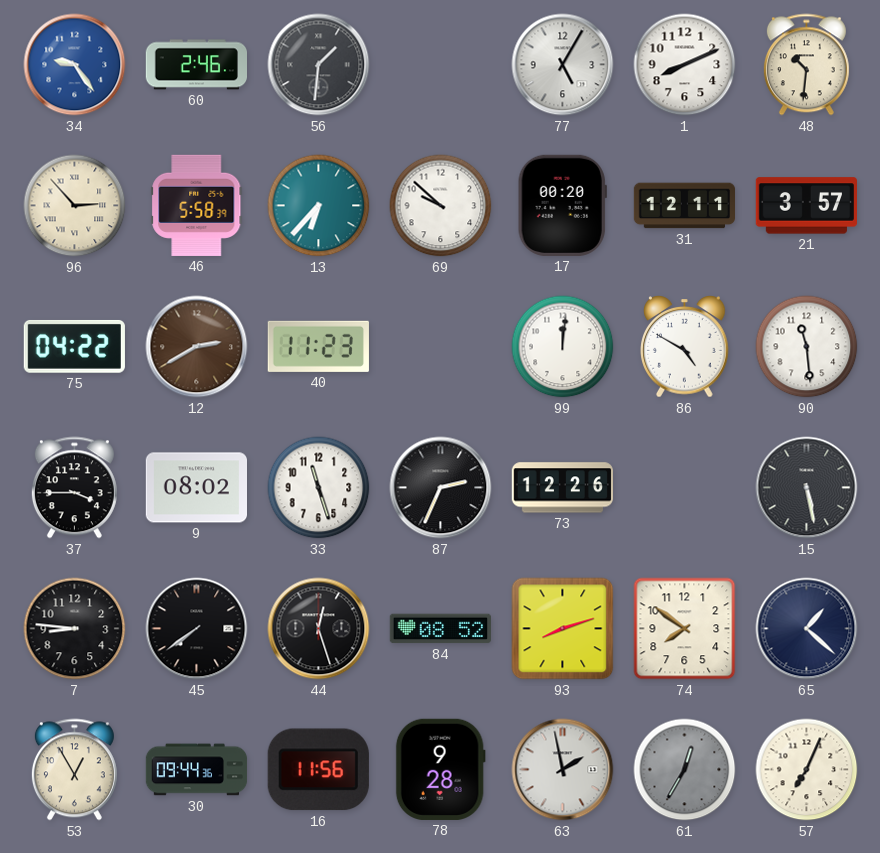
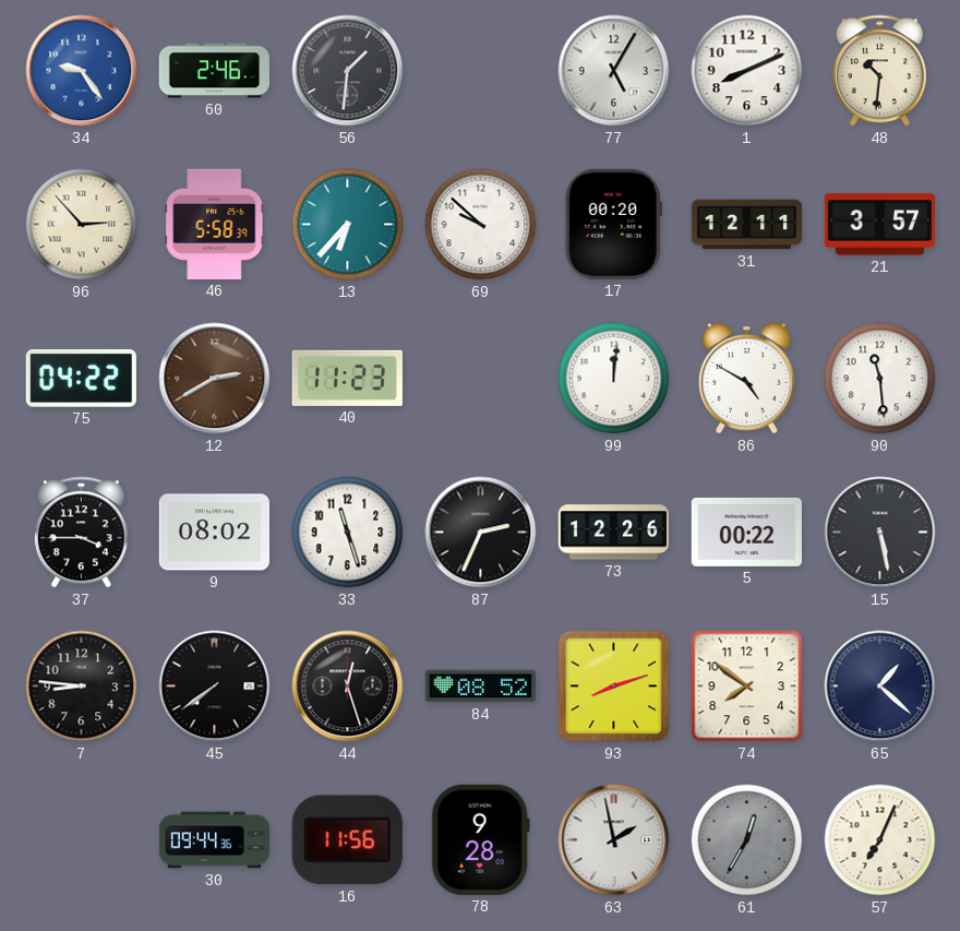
5: none -> 00:22
53: 12:55 -> none
